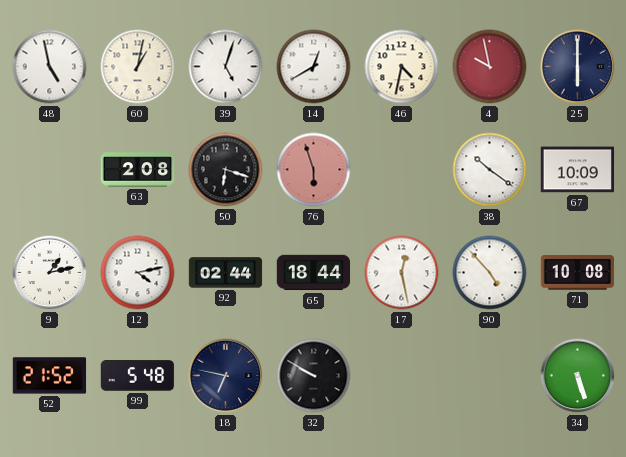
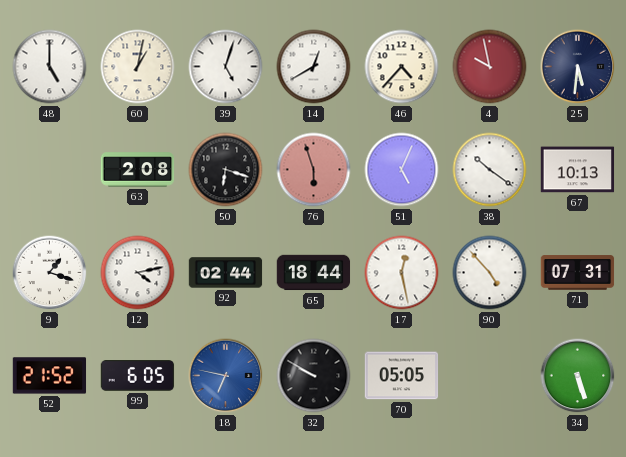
48: 4:58 -> 5:00
46: 4:32 -> 4:37
25: 6:00 -> 5:31
51: none -> 5:04
67: 10:09 -> 10:13
9: 1:13 -> 1:18
71: 10:08 -> 07:31
99: 5:48 -> 6:05
18 dial: navy -> blue
70: none -> 05:05
